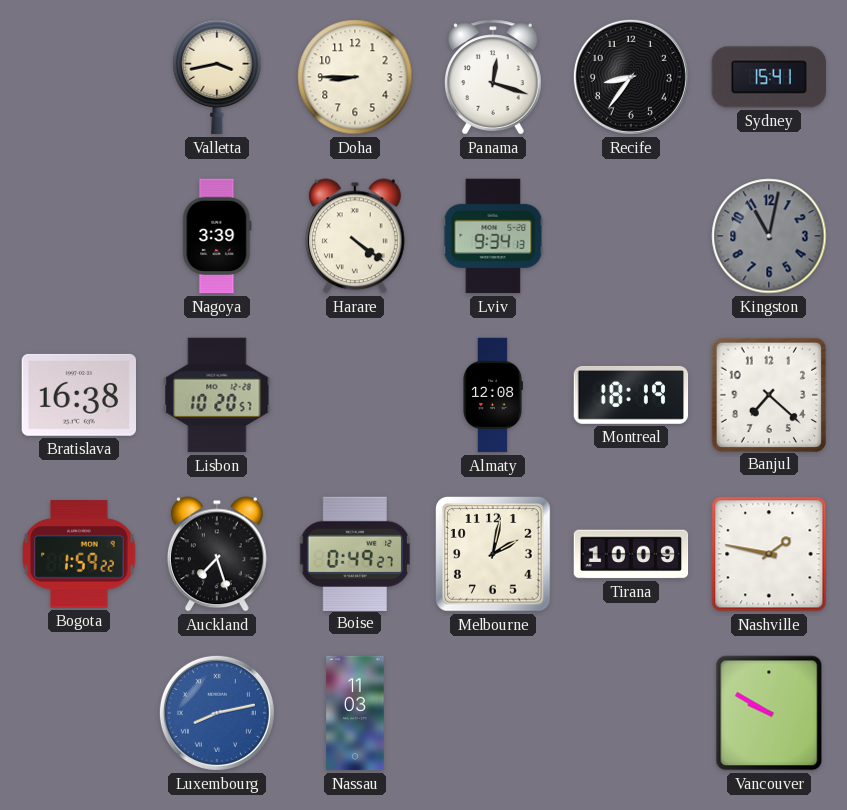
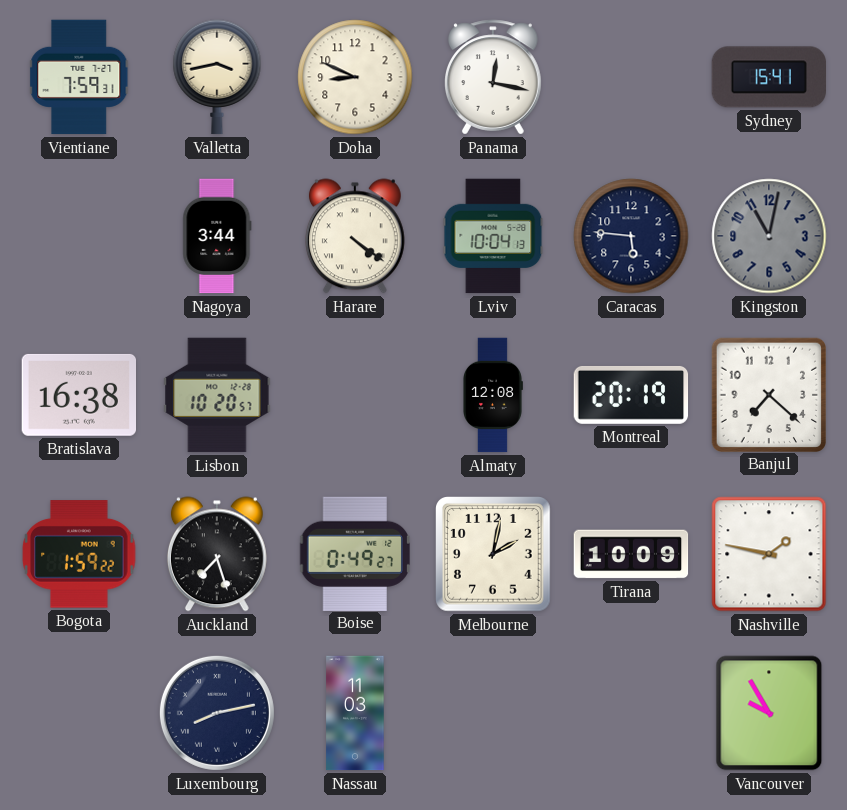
Vientiane: none -> 7:59
Doha: 8:45 -> 8:49
Panama: 12:18 -> 12:17
Recife: 8:36 -> none
Nagoya: 3:39 -> 3:44
Lviv: 9:34 -> 10:04
Caracas: none -> 5:46
Montreal: 18:19 -> 20:19
Luxembourg dial: blue -> navy
Vancouver: 9:50 -> 9:55
